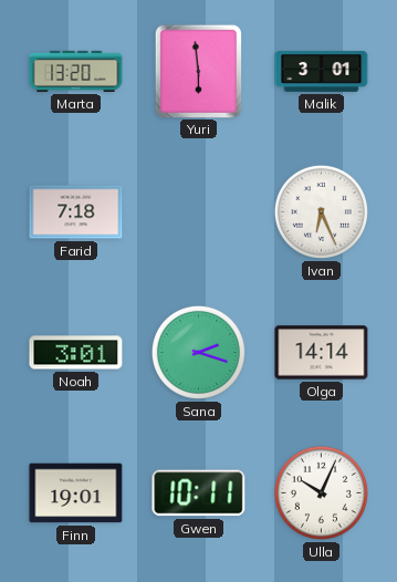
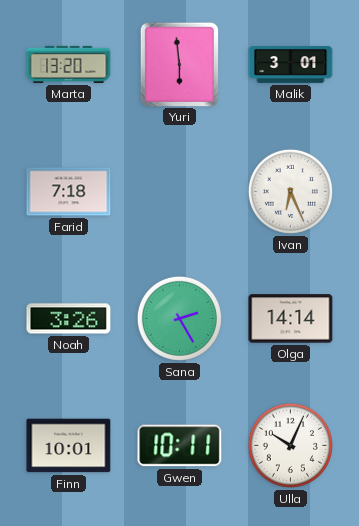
Noah: 3:01 -> 3:26
Sana: 2:18 -> 2:25
Finn: 19:01 -> 10:01
